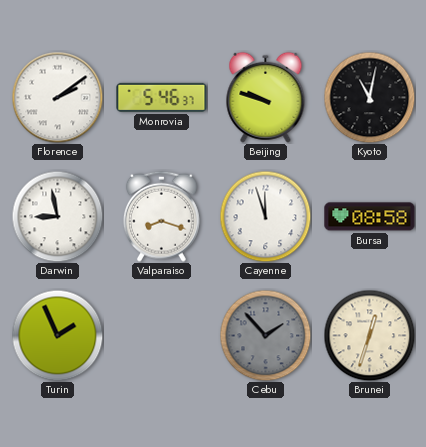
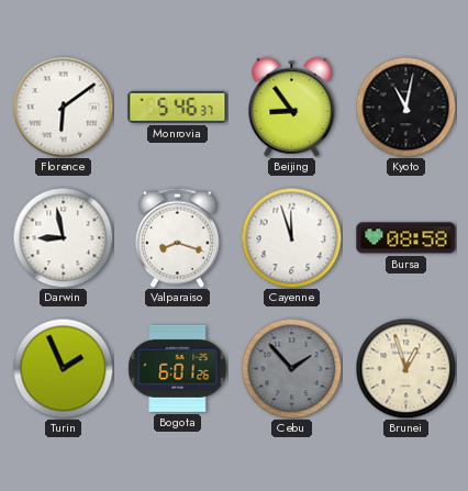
Florence: 2:09 -> 6:09
Beijing: 9:48 -> 8:54
Bogota: none -> 6:01
Brunei: 12:33 -> 12:57
